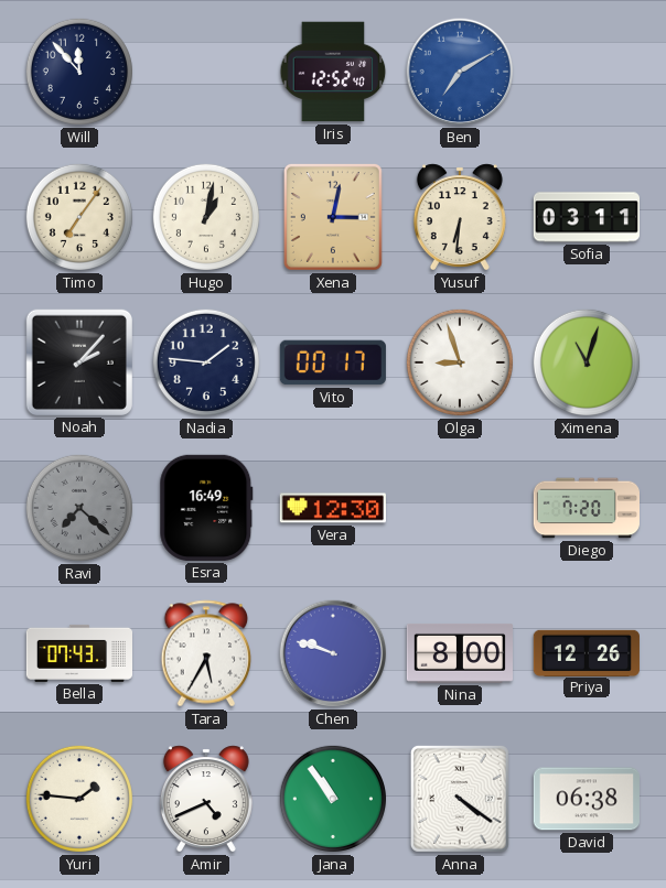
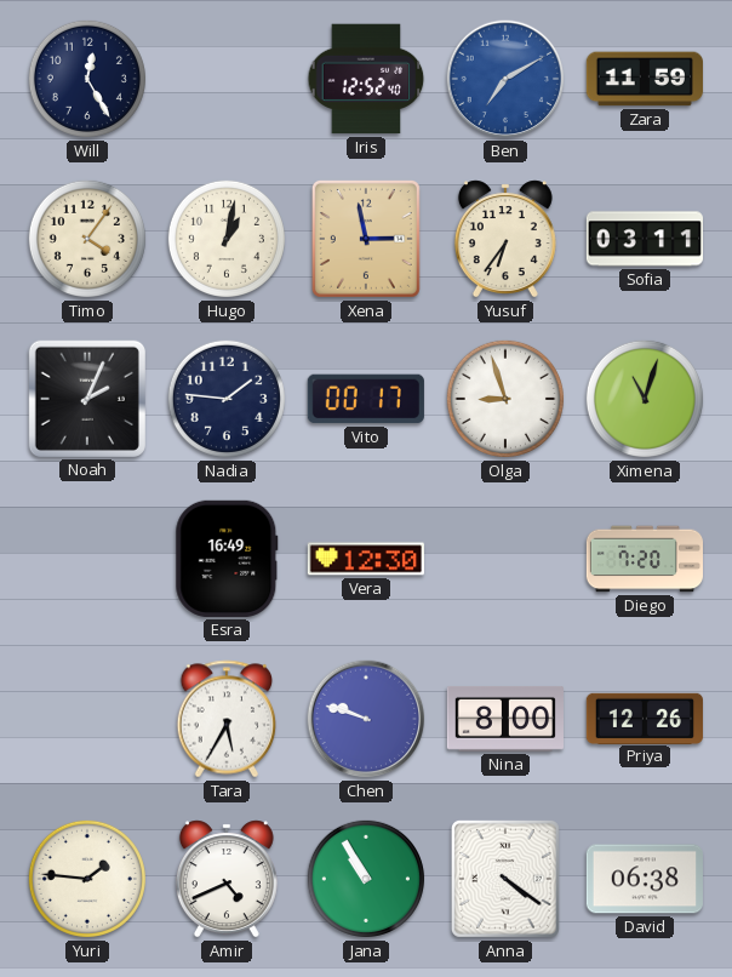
Will: 11:53 -> 12:25
Zara: none -> 11:59
Timo: 7:06 -> 4:06
Xena: 3:02 -> 2:58
Yusuf: 6:31 -> 6:36
Noah: 2:07 -> 2:04
Ravi: 7:22 -> none
Bella: 07:43 -> none
Jana: 10:54 -> 10:55
